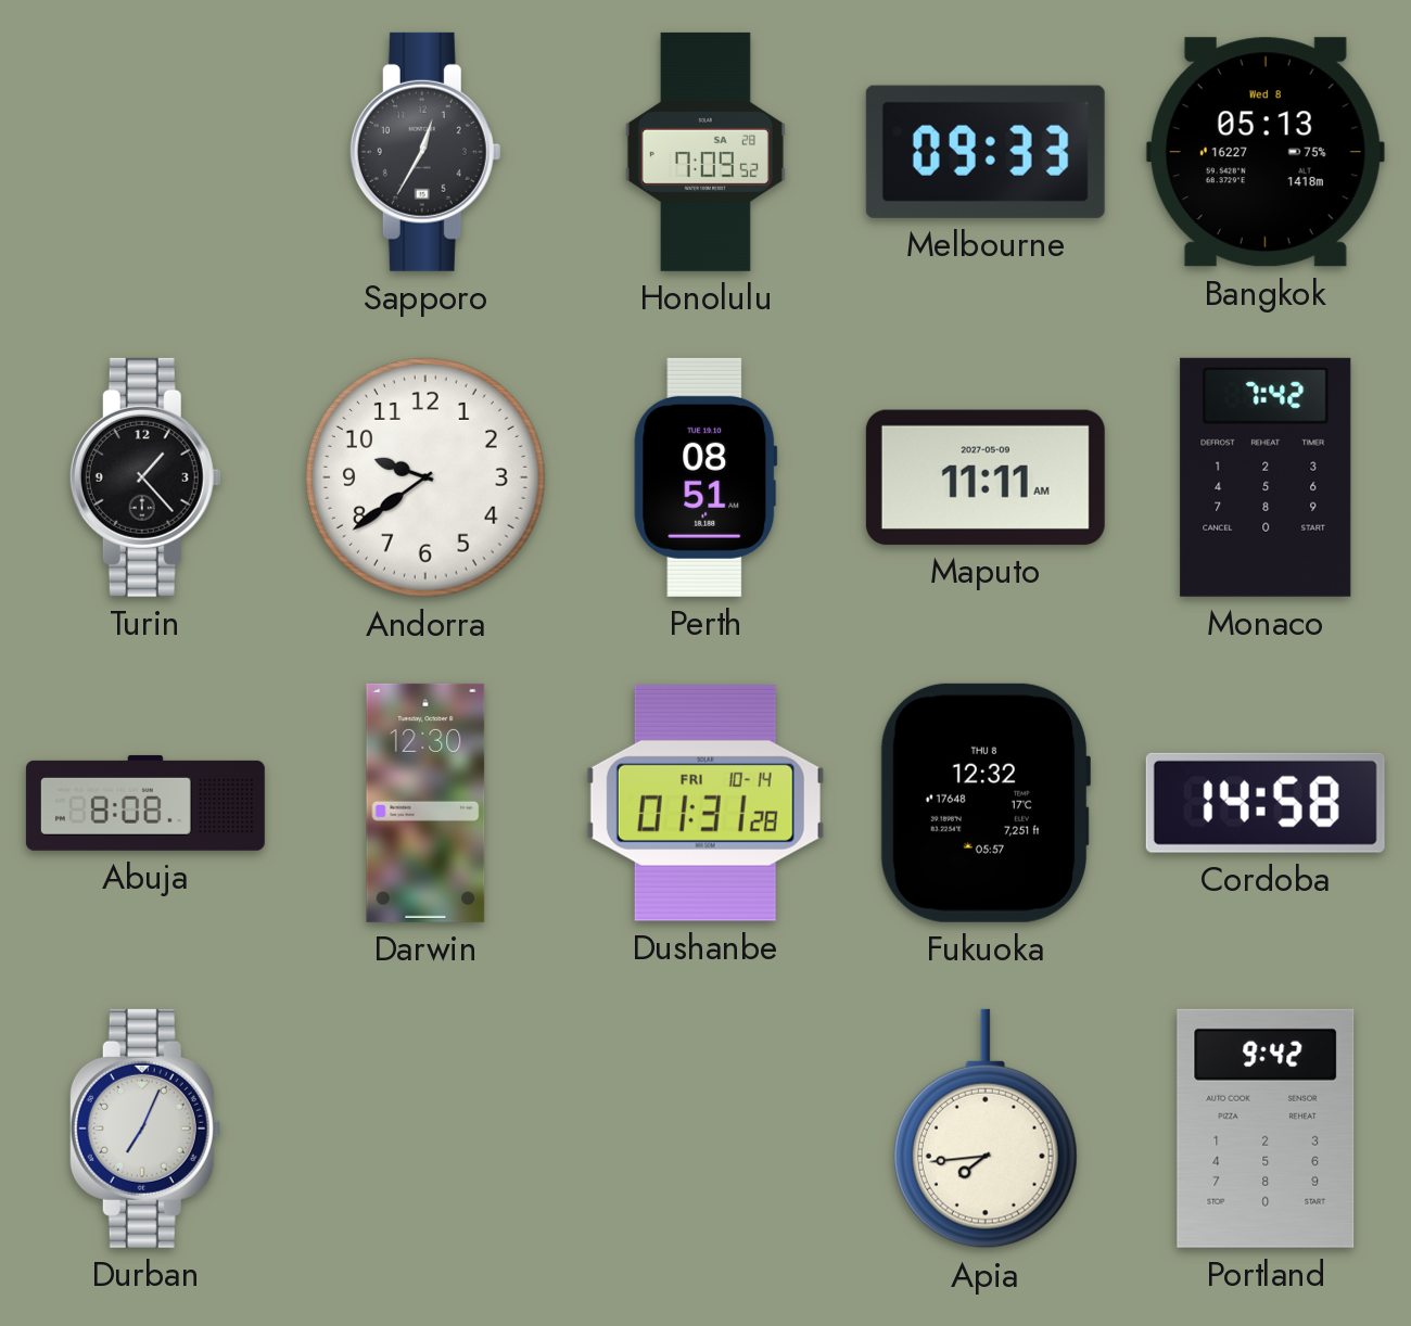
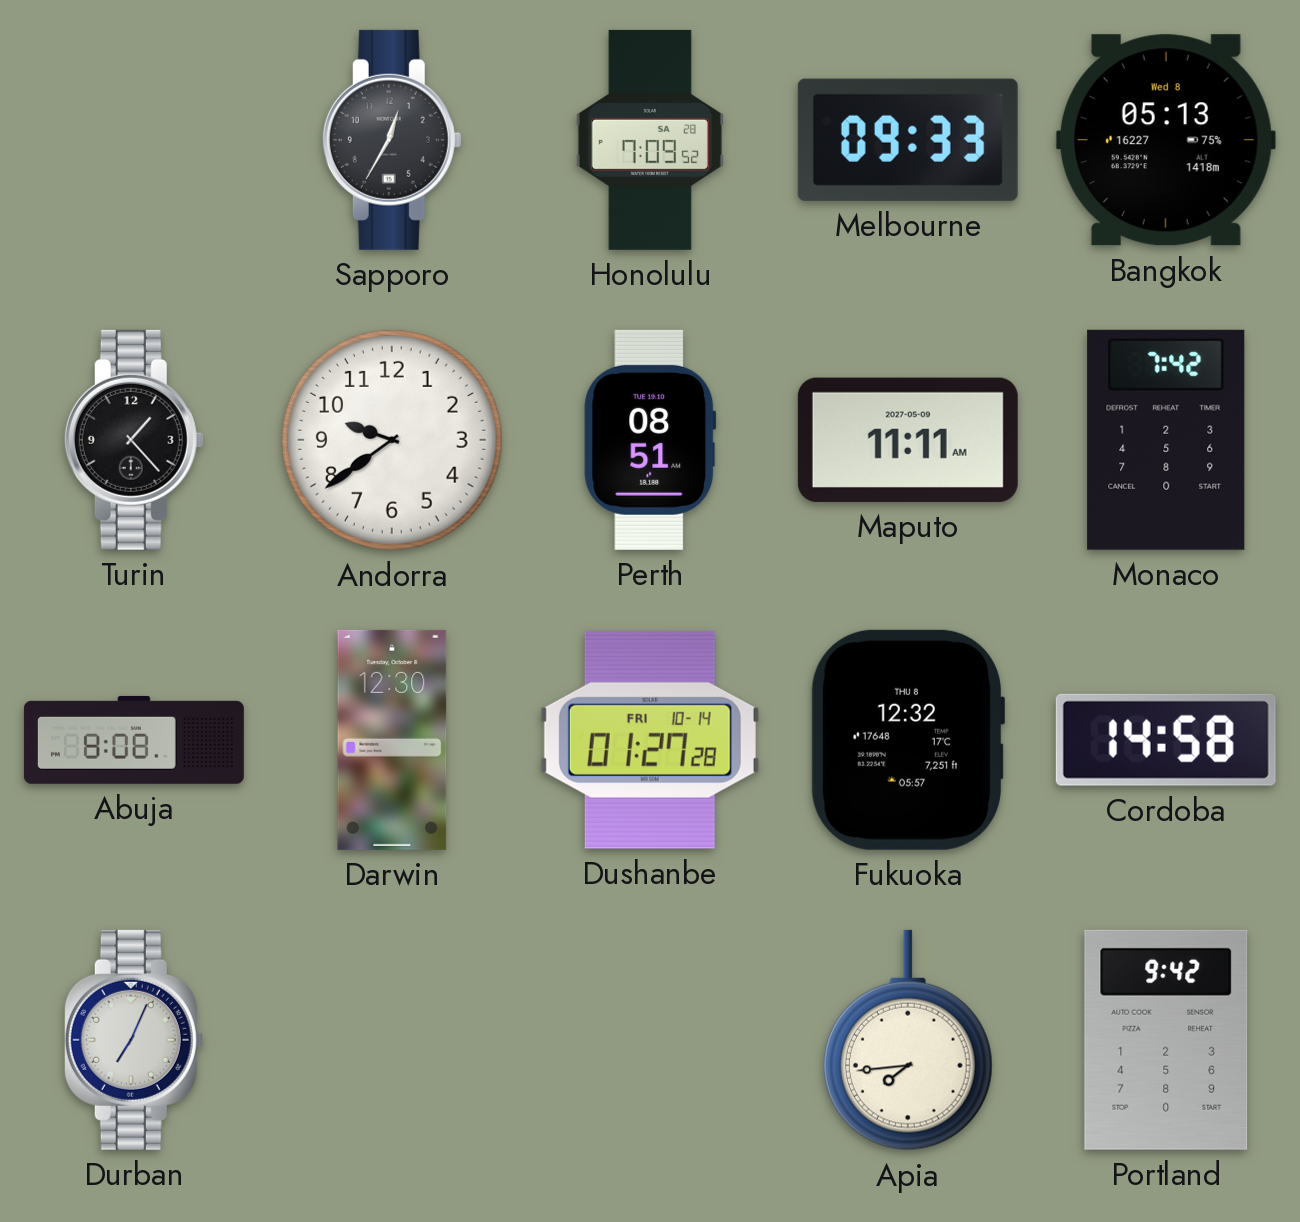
Dushanbe: 01:31 -> 01:27
